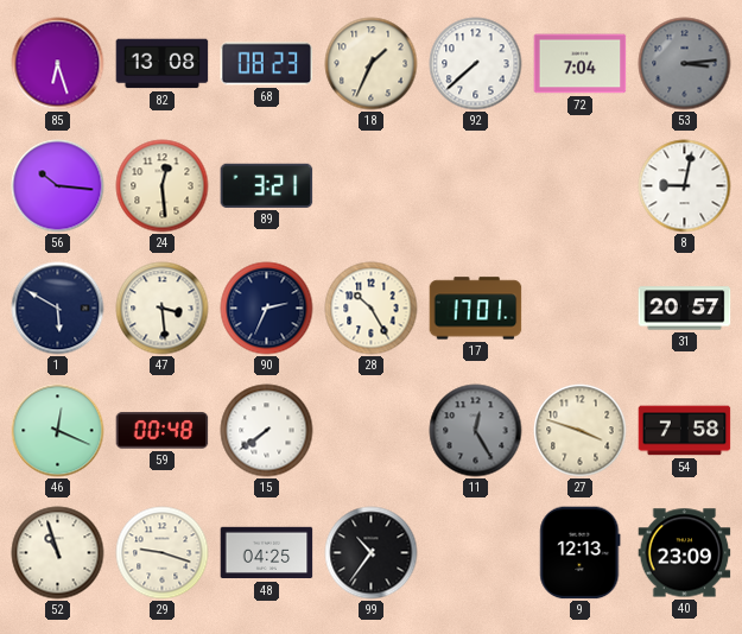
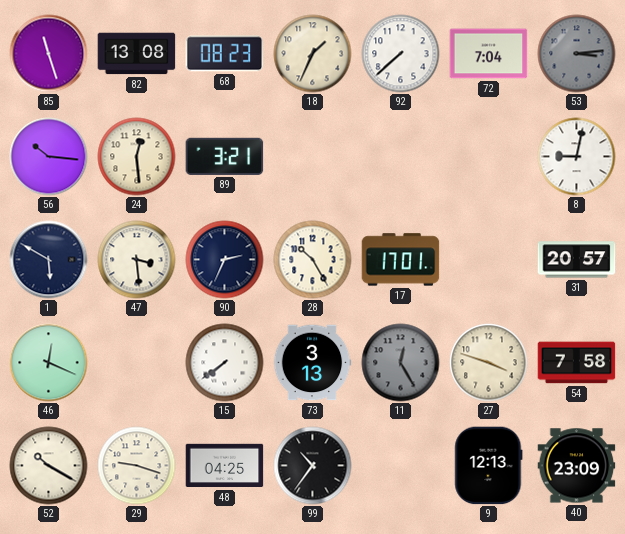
85: 6:27 -> 11:27
59: 00:48 -> none
73: none -> 3:13
52: 10:57 -> 10:20
